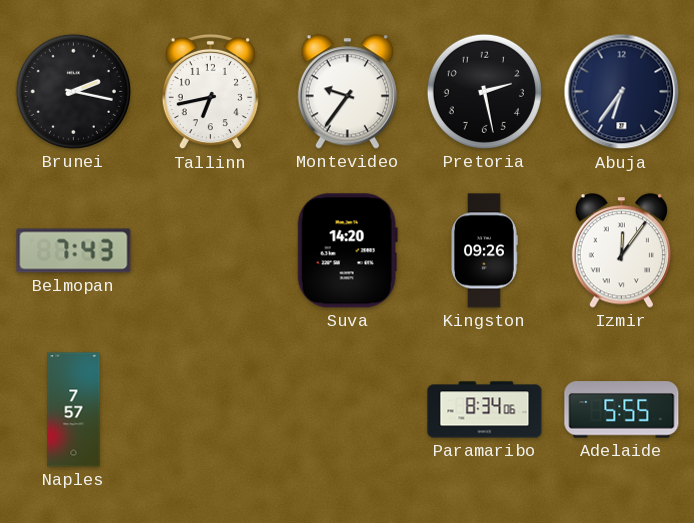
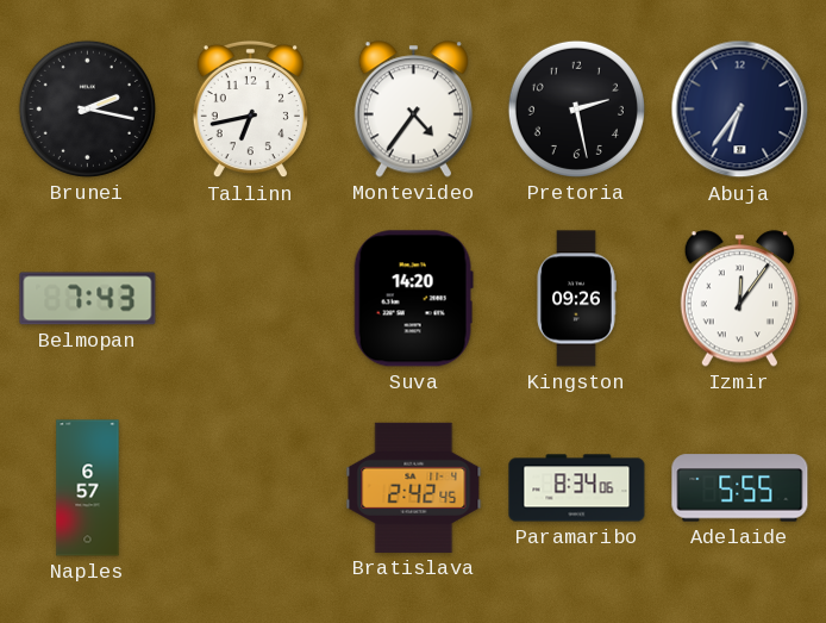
Montevideo: 9:36 -> 4:36
Naples: 7:57 -> 6:57
Bratislava: none -> 2:42
